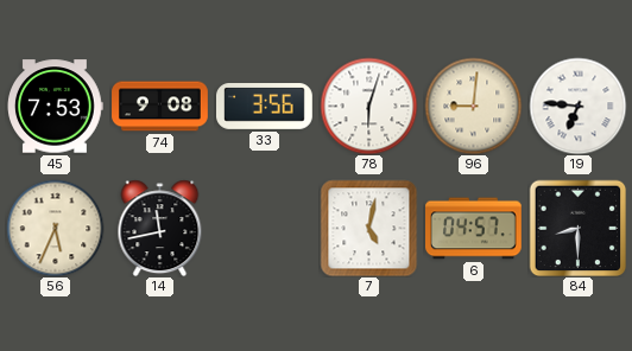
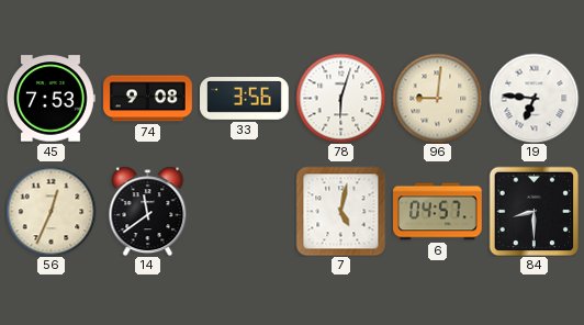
56: 5:34 -> 12:34
14: 11:43 -> 11:39
